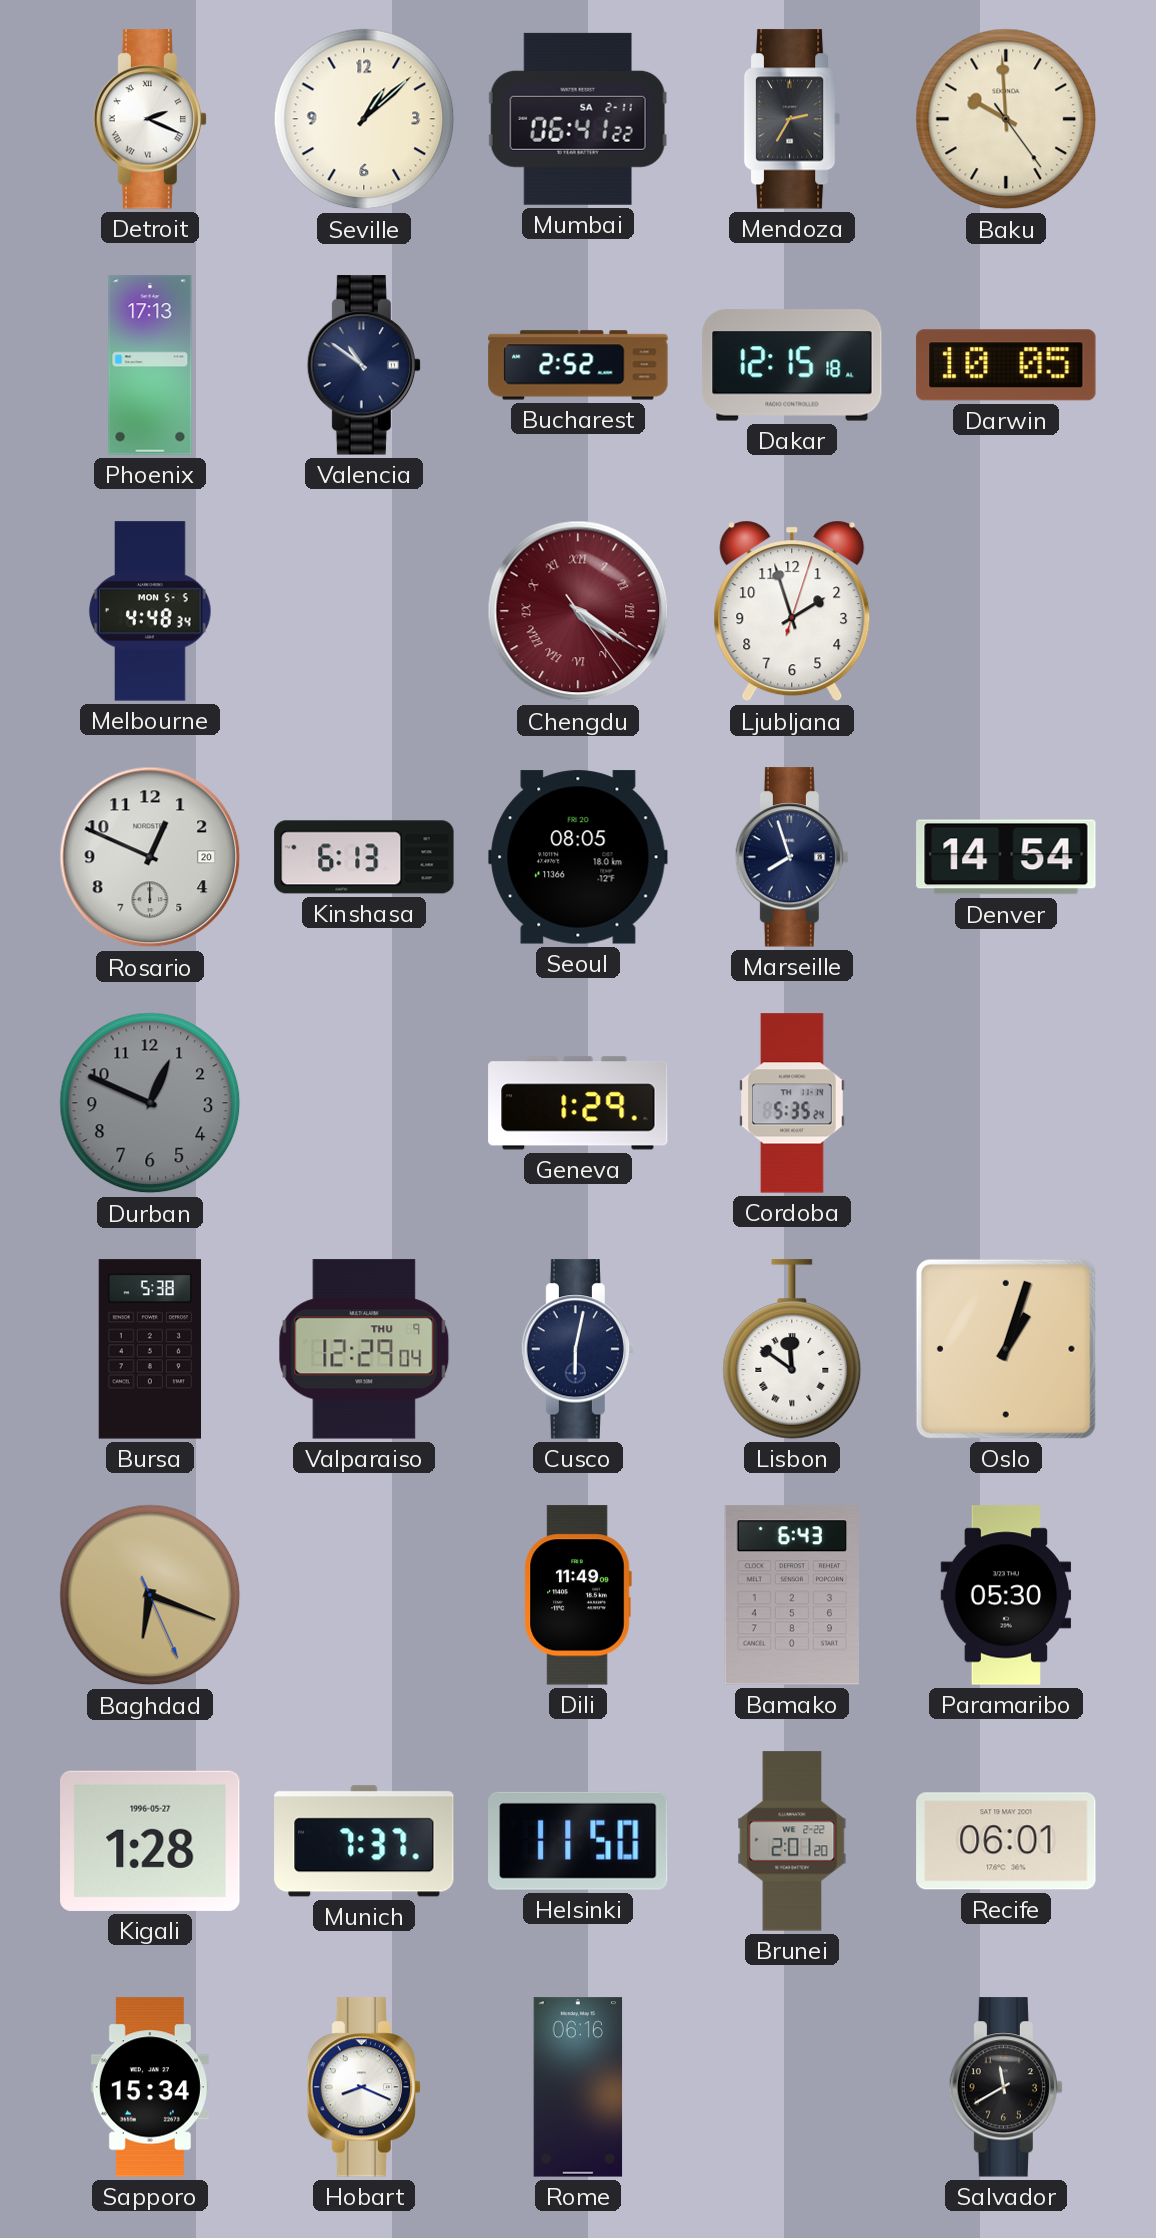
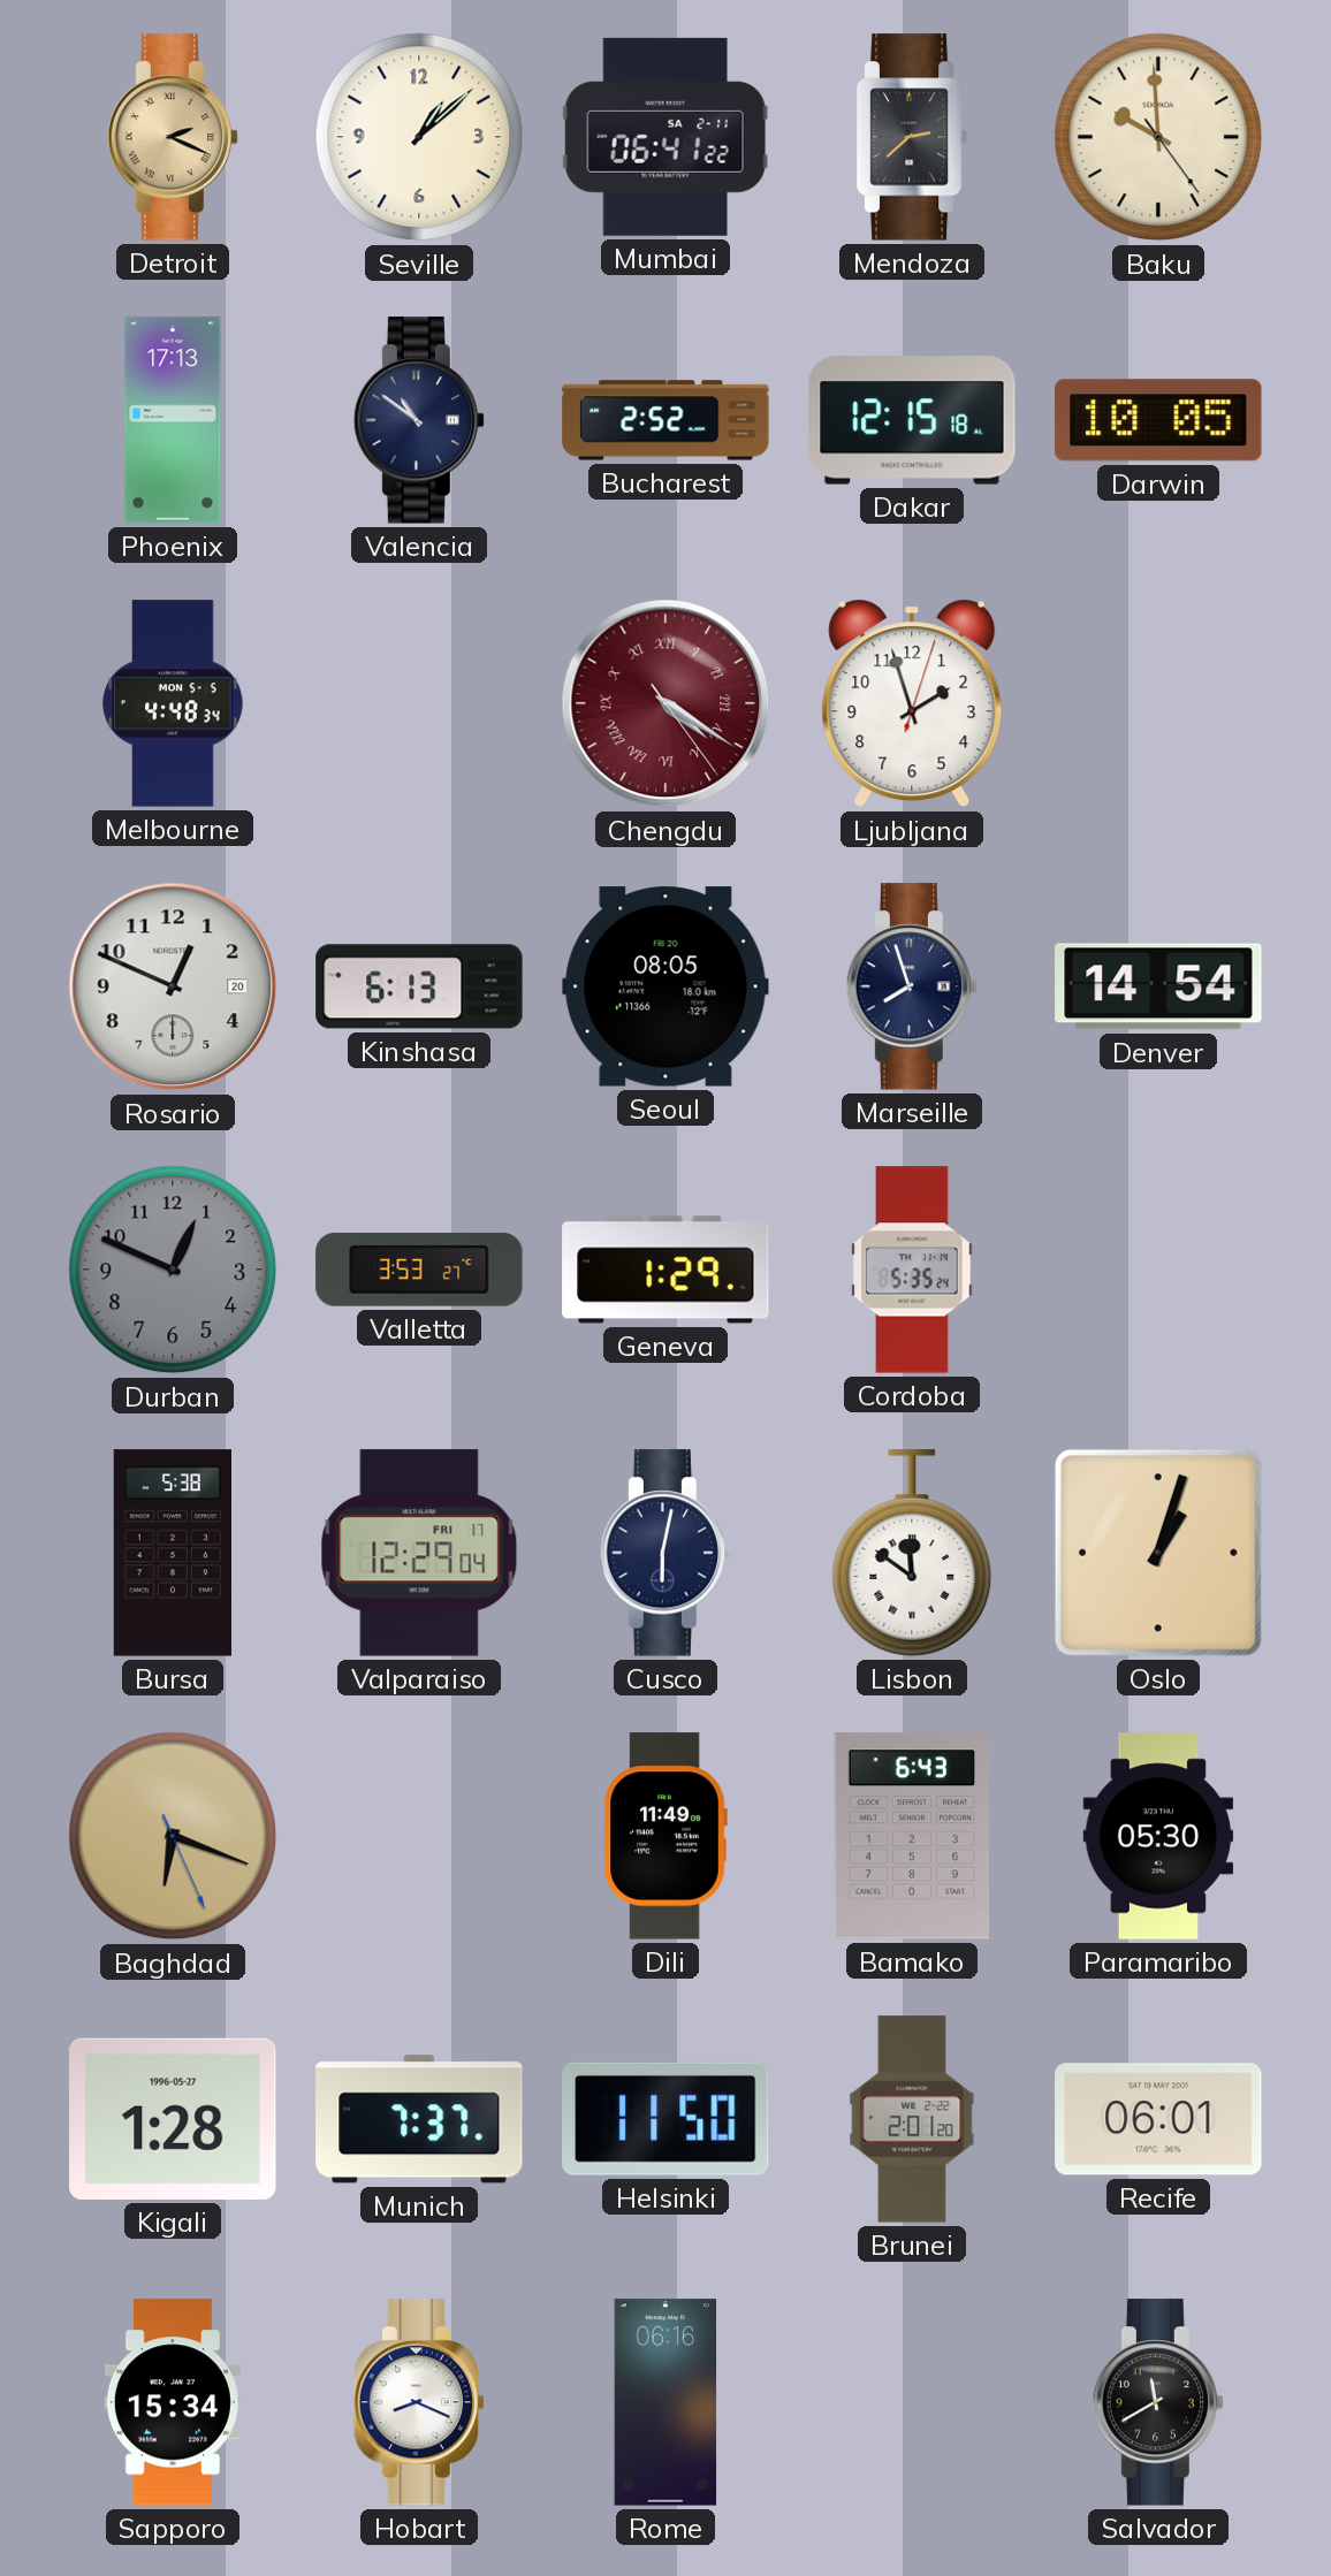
Detroit dial: white -> champagne
Mendoza: 2:35 -> 2:38
Valletta: none -> 3:53
Valparaiso date: THU 9 -> FRI 17
